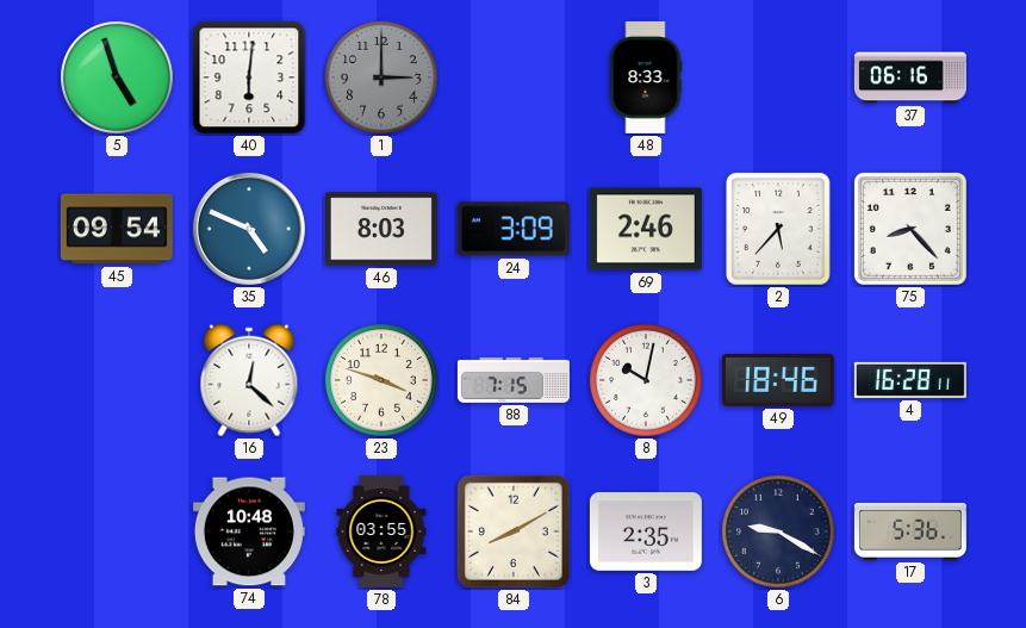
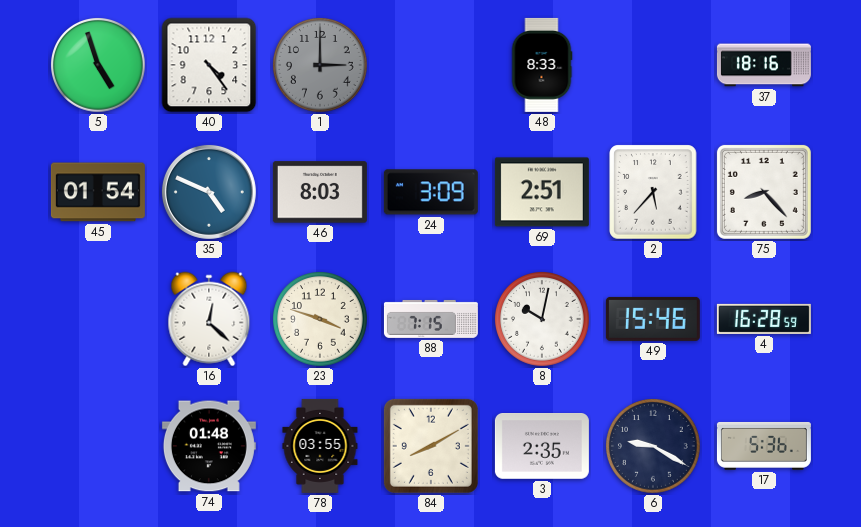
40: 6:01 -> 4:24
37: 06:16 -> 18:16
45: 09:54 -> 01:54
69: 2:46 -> 2:51
49: 18:46 -> 15:46
4: 16:28:11 -> 16:28:59
74: 10:48 -> 01:48
